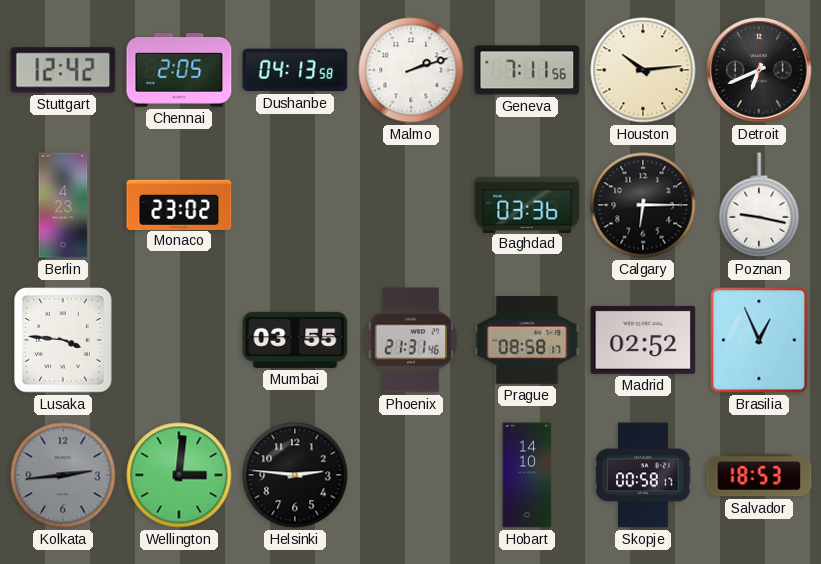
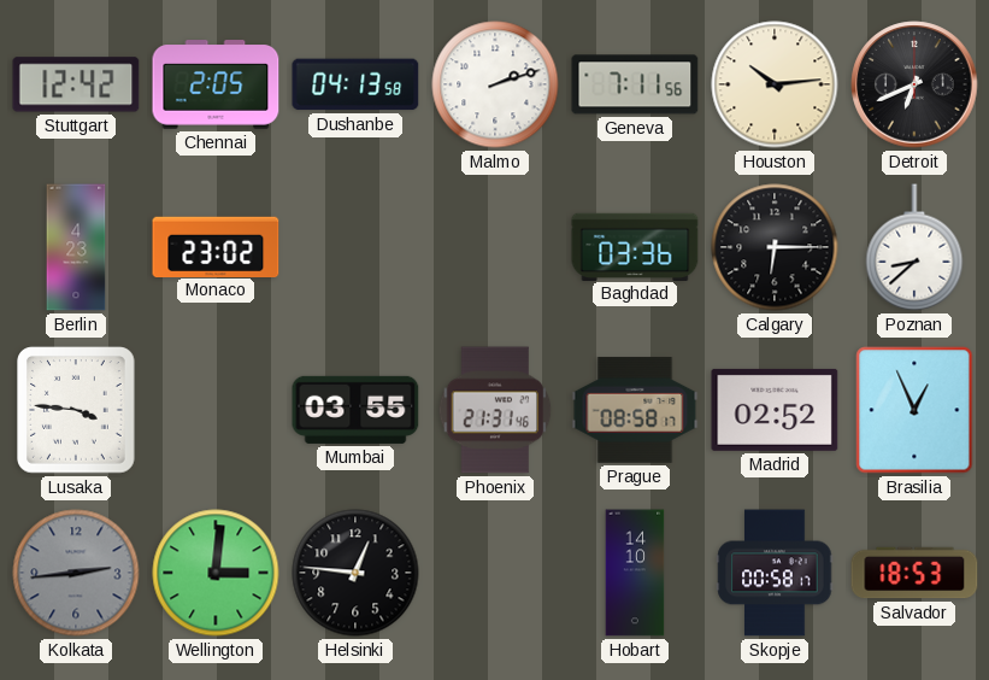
Poznan: 9:17 -> 8:38
Helsinki: 2:46 -> 12:46
